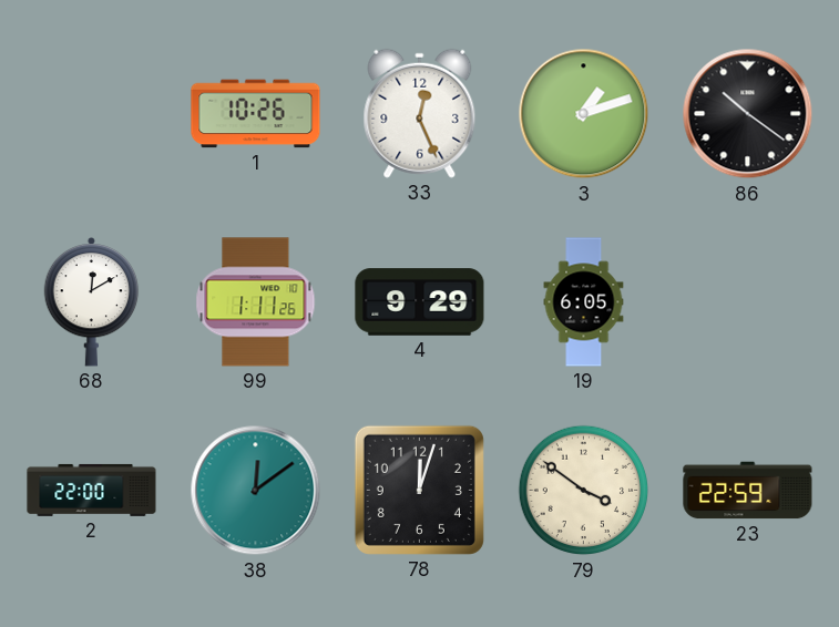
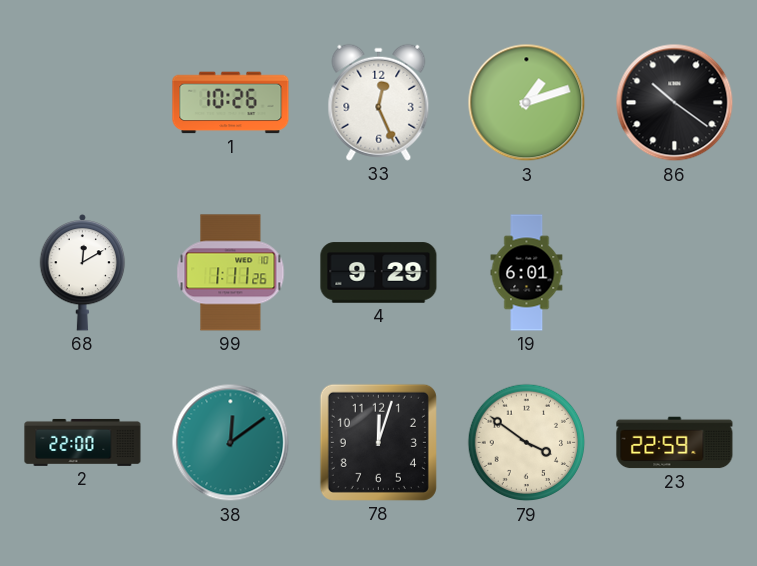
19: 6:05 -> 6:01
